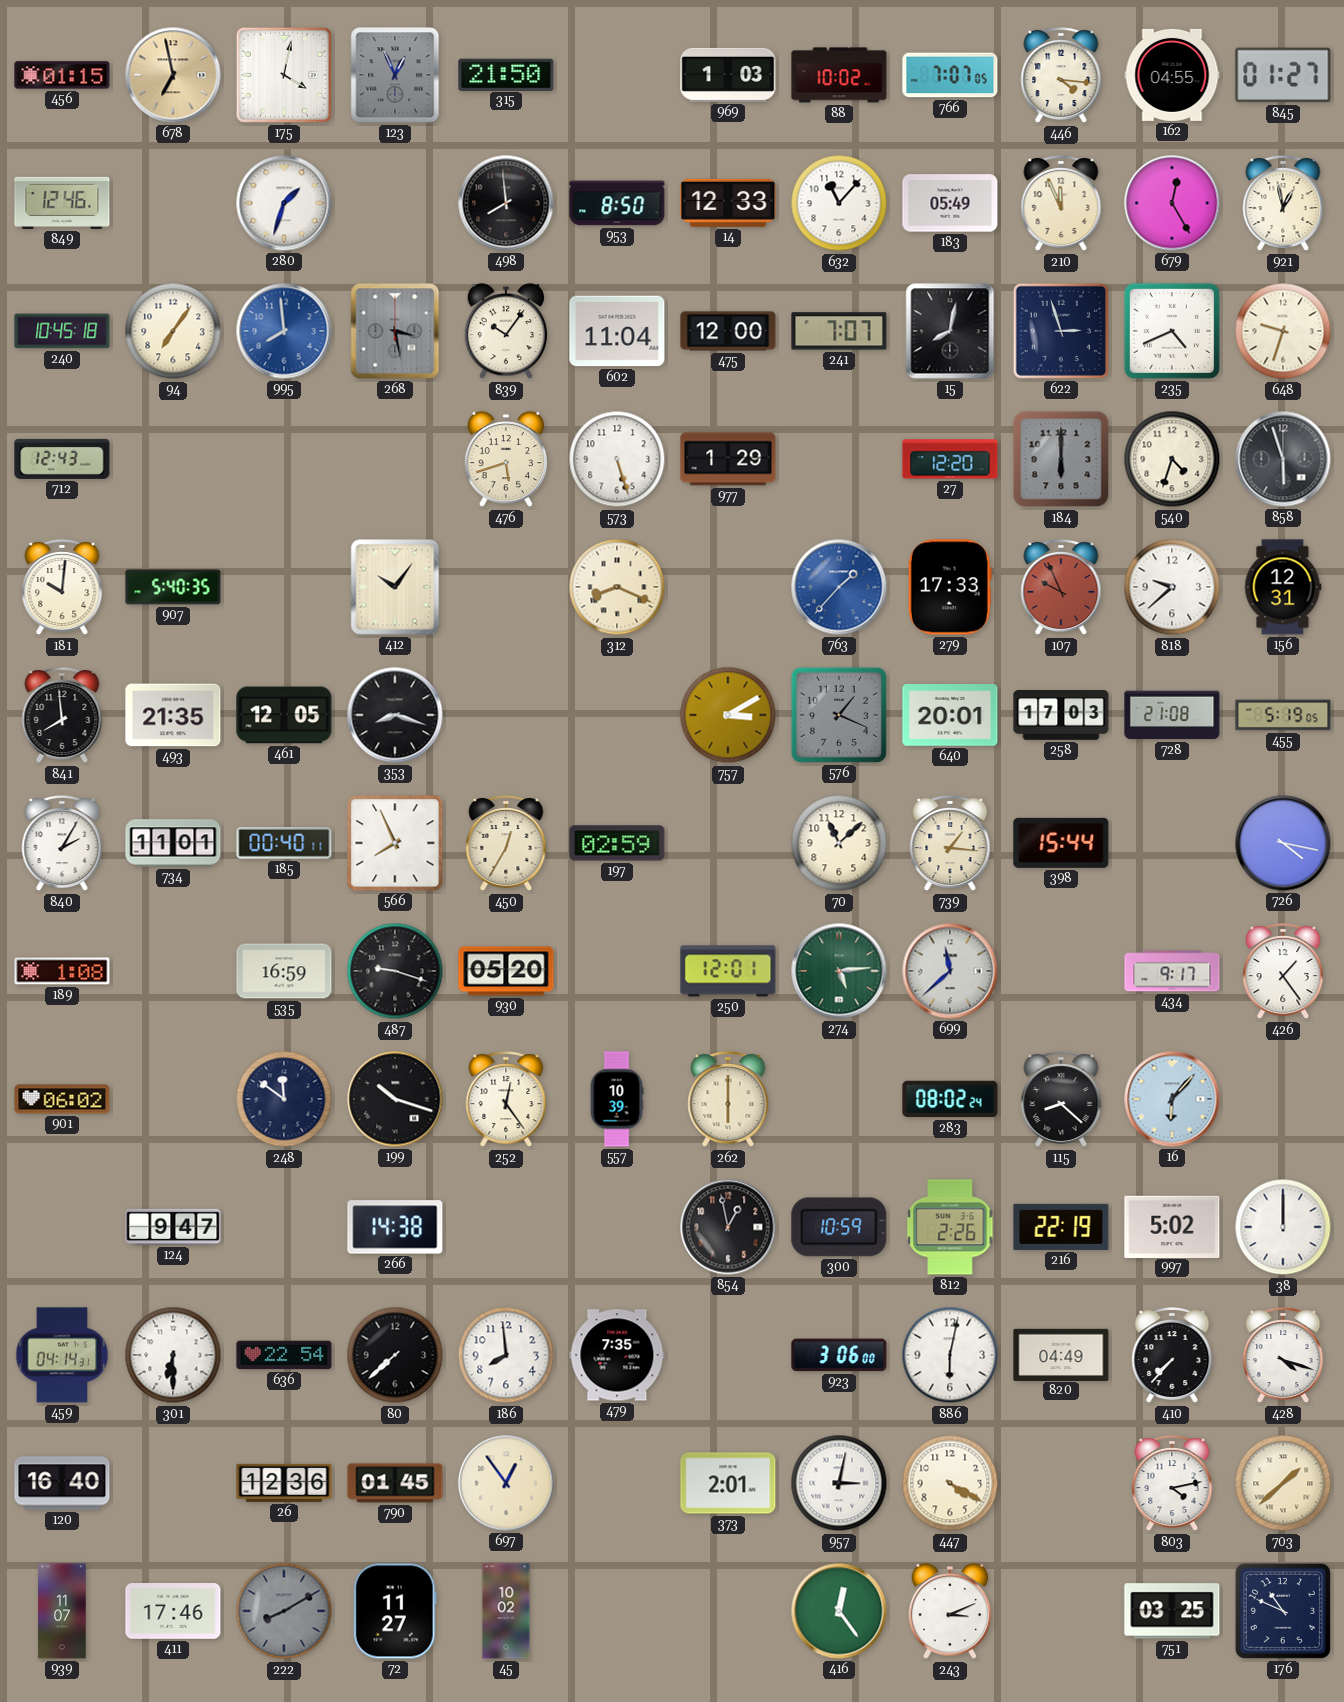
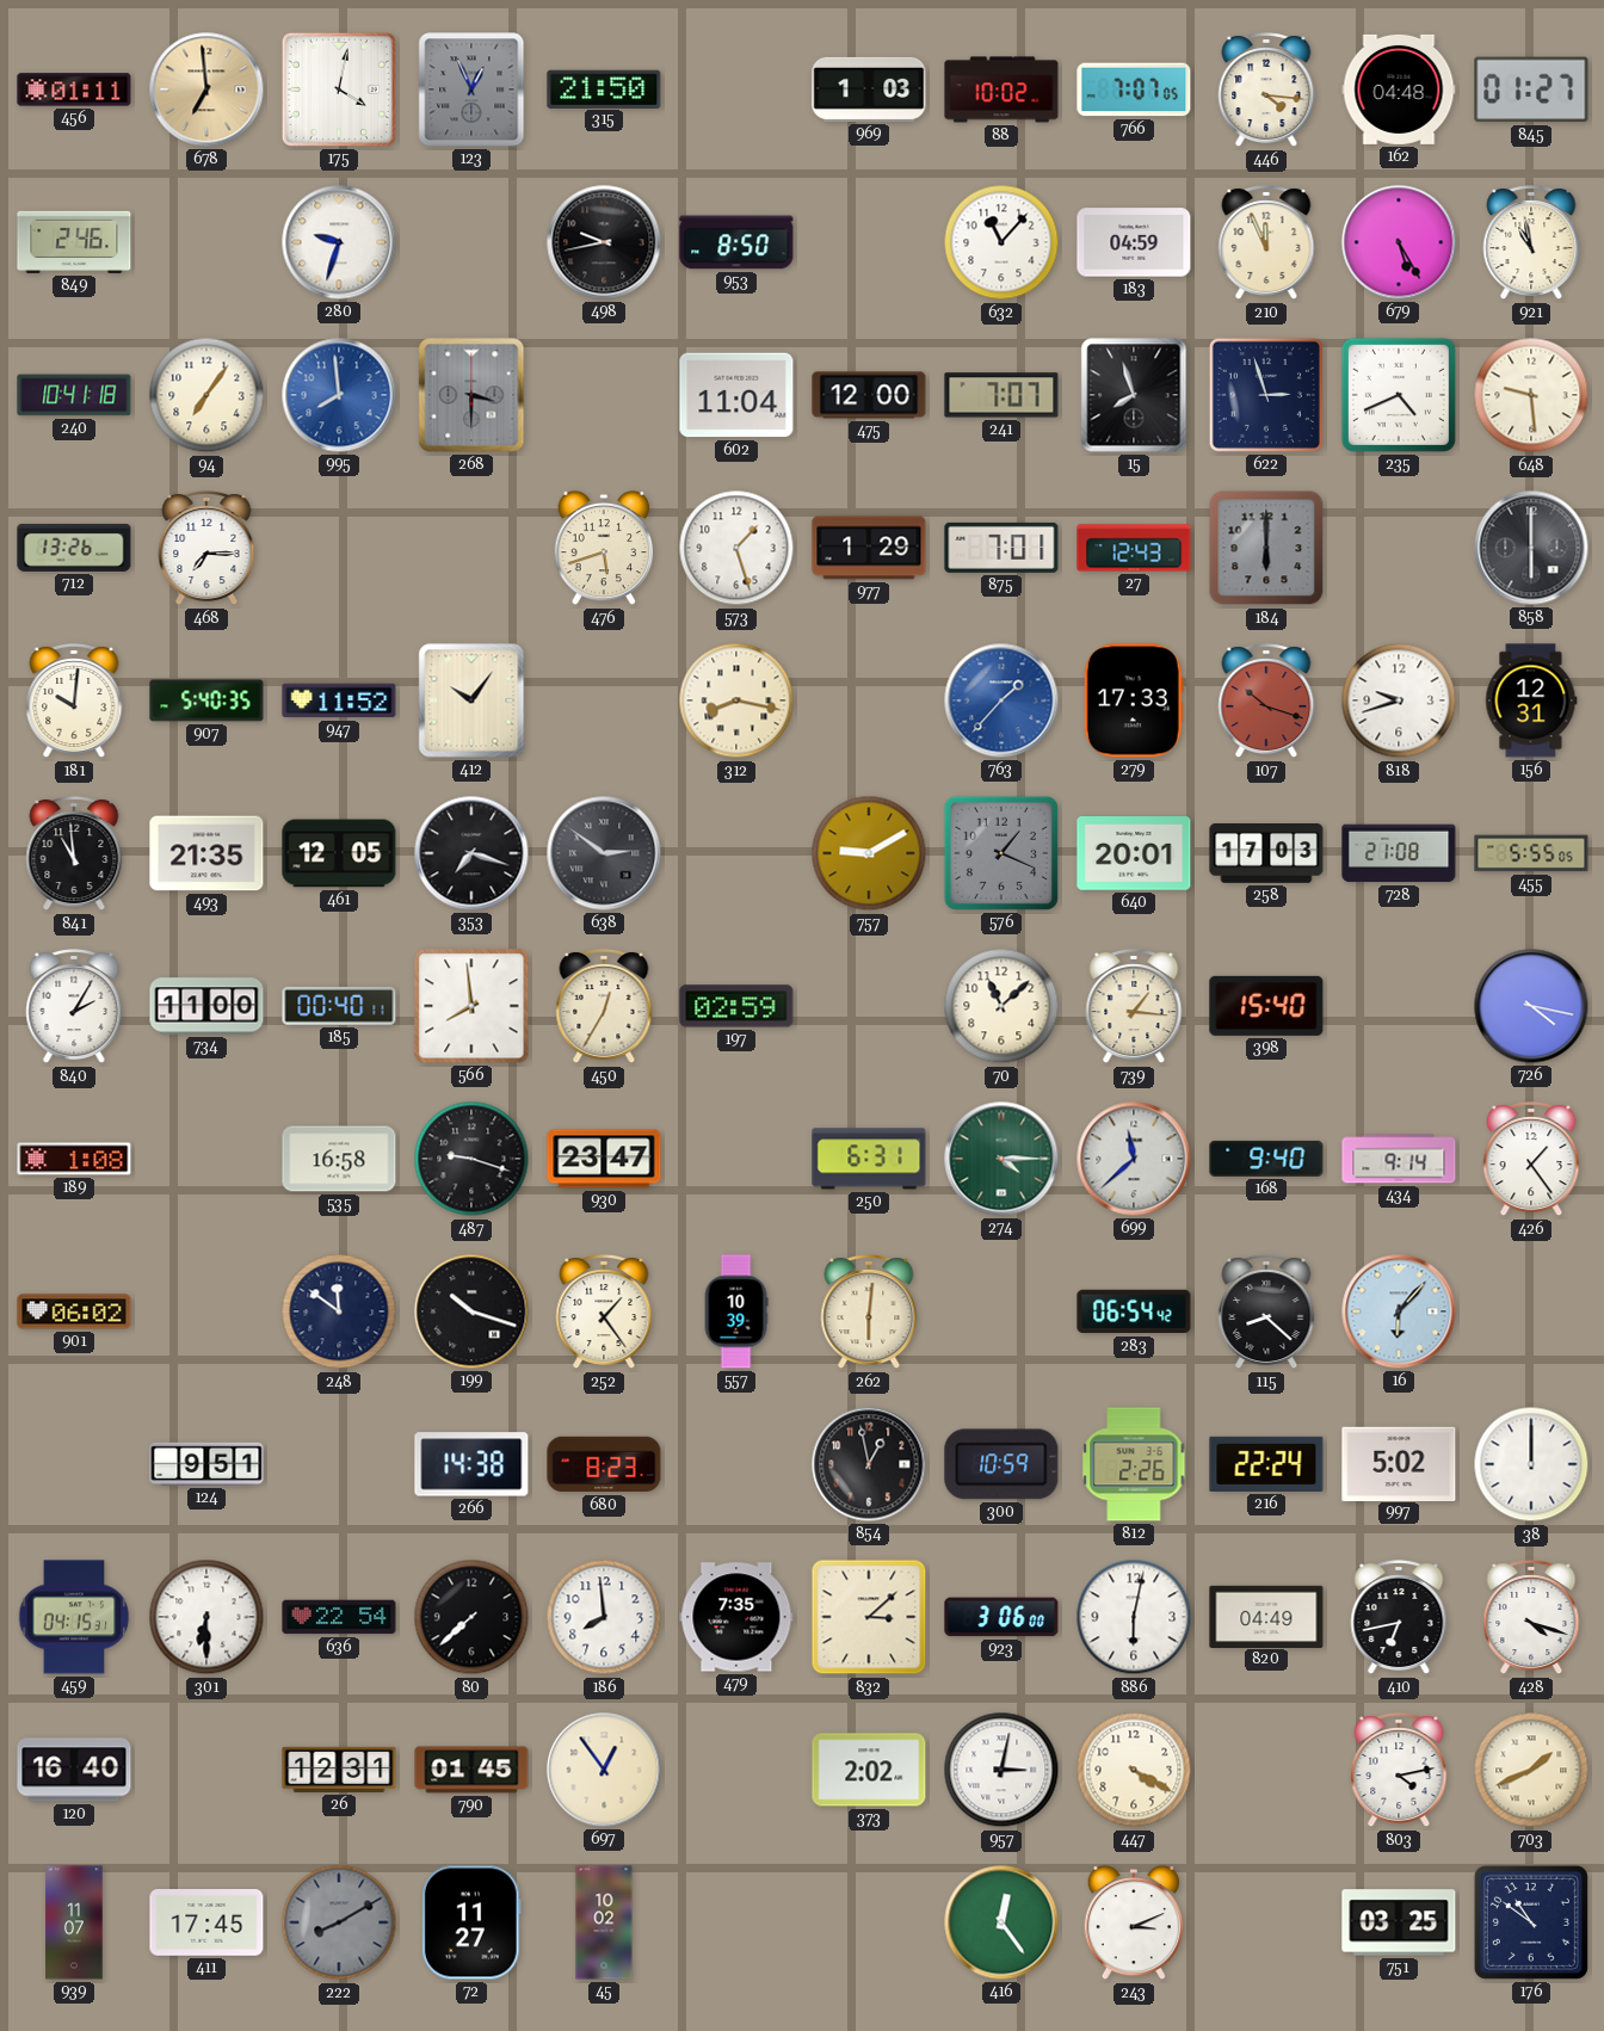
456: 01:15 -> 01:11
678: 6:58 -> 6:59
162: 04:55 -> 04:48
849: 12:46 -> 2:46
280: 1:33 -> 9:33
498: 7:59 -> 9:43
14: 12:33 -> none
183: 05:49 -> 04:59
679: 12:25 -> 5:25
921: 12:58 -> 10:58
240: 10:45 -> 10:41
268: 3:28 -> 3:30
839: 10:06 -> none
15: 8:02 -> 7:57
648: 9:33 -> 9:29
712: 12:43 -> 13:26
468: none -> 7:15
573: 5:27 -> 1:27
875: none -> 7:01
27: 12:20 -> 12:43
540: 4:33 -> none
858: 5:57 -> 6:00
947: none -> 11:52
312: 8:19 -> 8:17
107: 9:56 -> 10:18
818: 9:38 -> 9:42
841: 7:59 -> 10:59
353: 8:18 -> 7:18
638: none -> 2:51
757: 3:10 -> 9:10
455: 5:19 -> 5:55
734: 11:01 -> 11:00
566: 7:56 -> 7:59
398: 15:44 -> 15:40
535: 16:59 -> 16:58
930: 05:20 -> 23:47
250: 12:01 -> 6:31
274: 5:14 -> 4:15
168: none -> 9:40
434: 9:17 -> 9:14
252: 12:24 -> 1:24
262: 6:00 -> 6:01
283: 08:02 -> 06:54
124: 9:47 -> 9:51
680: none -> 8:23
216: 22:19 -> 22:24
459: 04:14 -> 04:15
832: none -> 3:08
410: 7:37 -> 6:43
26: 12:36 -> 12:31
373: 2:01 -> 2:02
703: 1:38 -> 1:41
411: 17:46 -> 17:45
176: 10:49 -> 10:51
